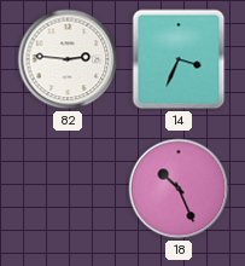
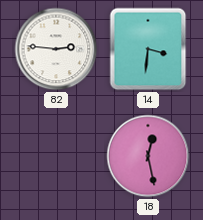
14: 3:34 -> 3:31
18: 10:26 -> 12:28
